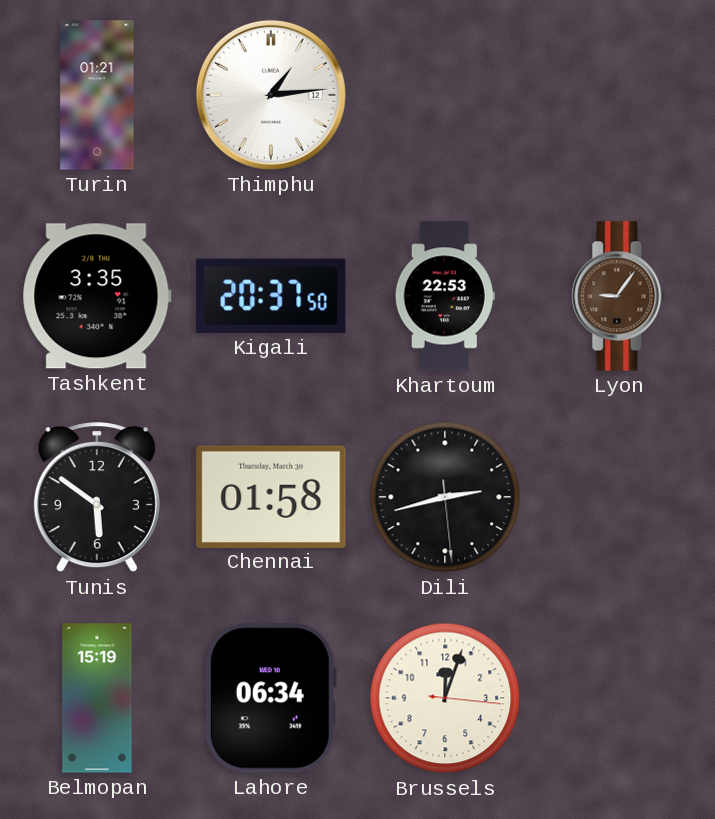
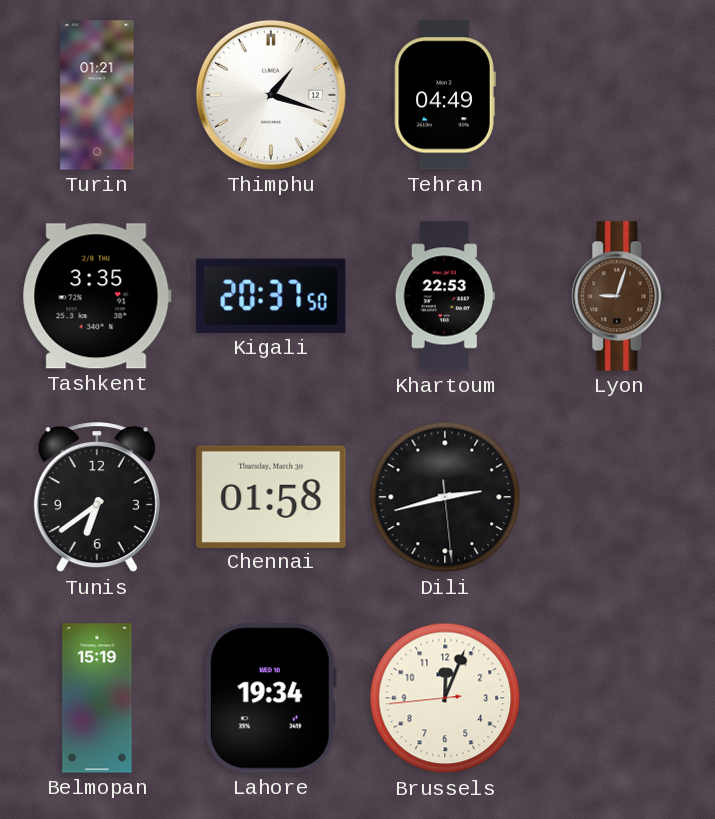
Thimphu: 1:14 -> 1:18
Tehran: none -> 04:49
Lyon: 9:06 -> 9:03
Tunis: 5:51 -> 6:39
Lahore: 06:34 -> 19:34
Brussels: 12:03:16 -> 12:03:44
